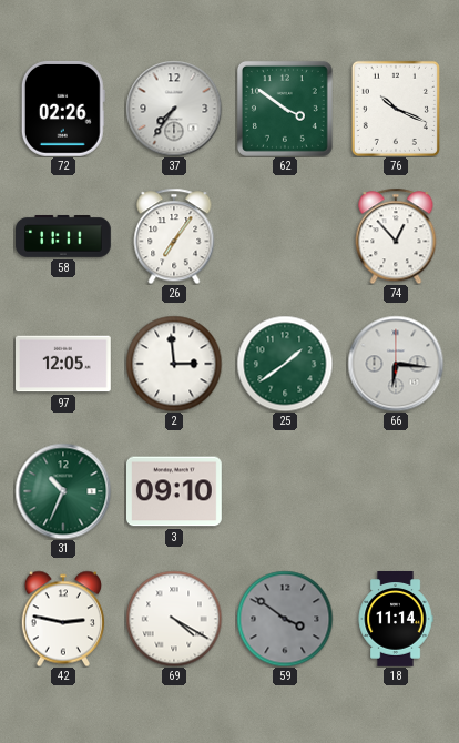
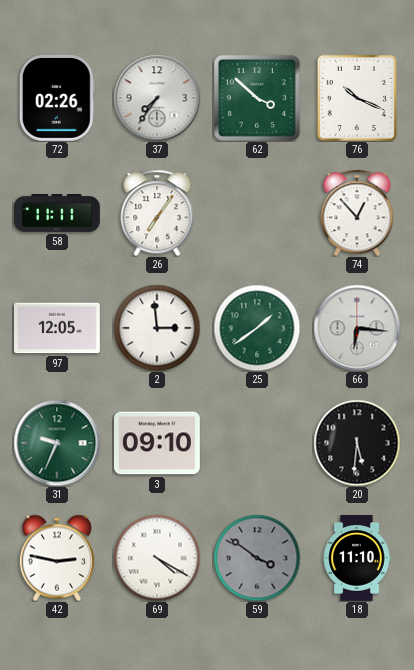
62: 3:51 -> 3:52
31: 10:34 -> 9:34
20: none -> 5:31
18: 11:14 -> 11:10
